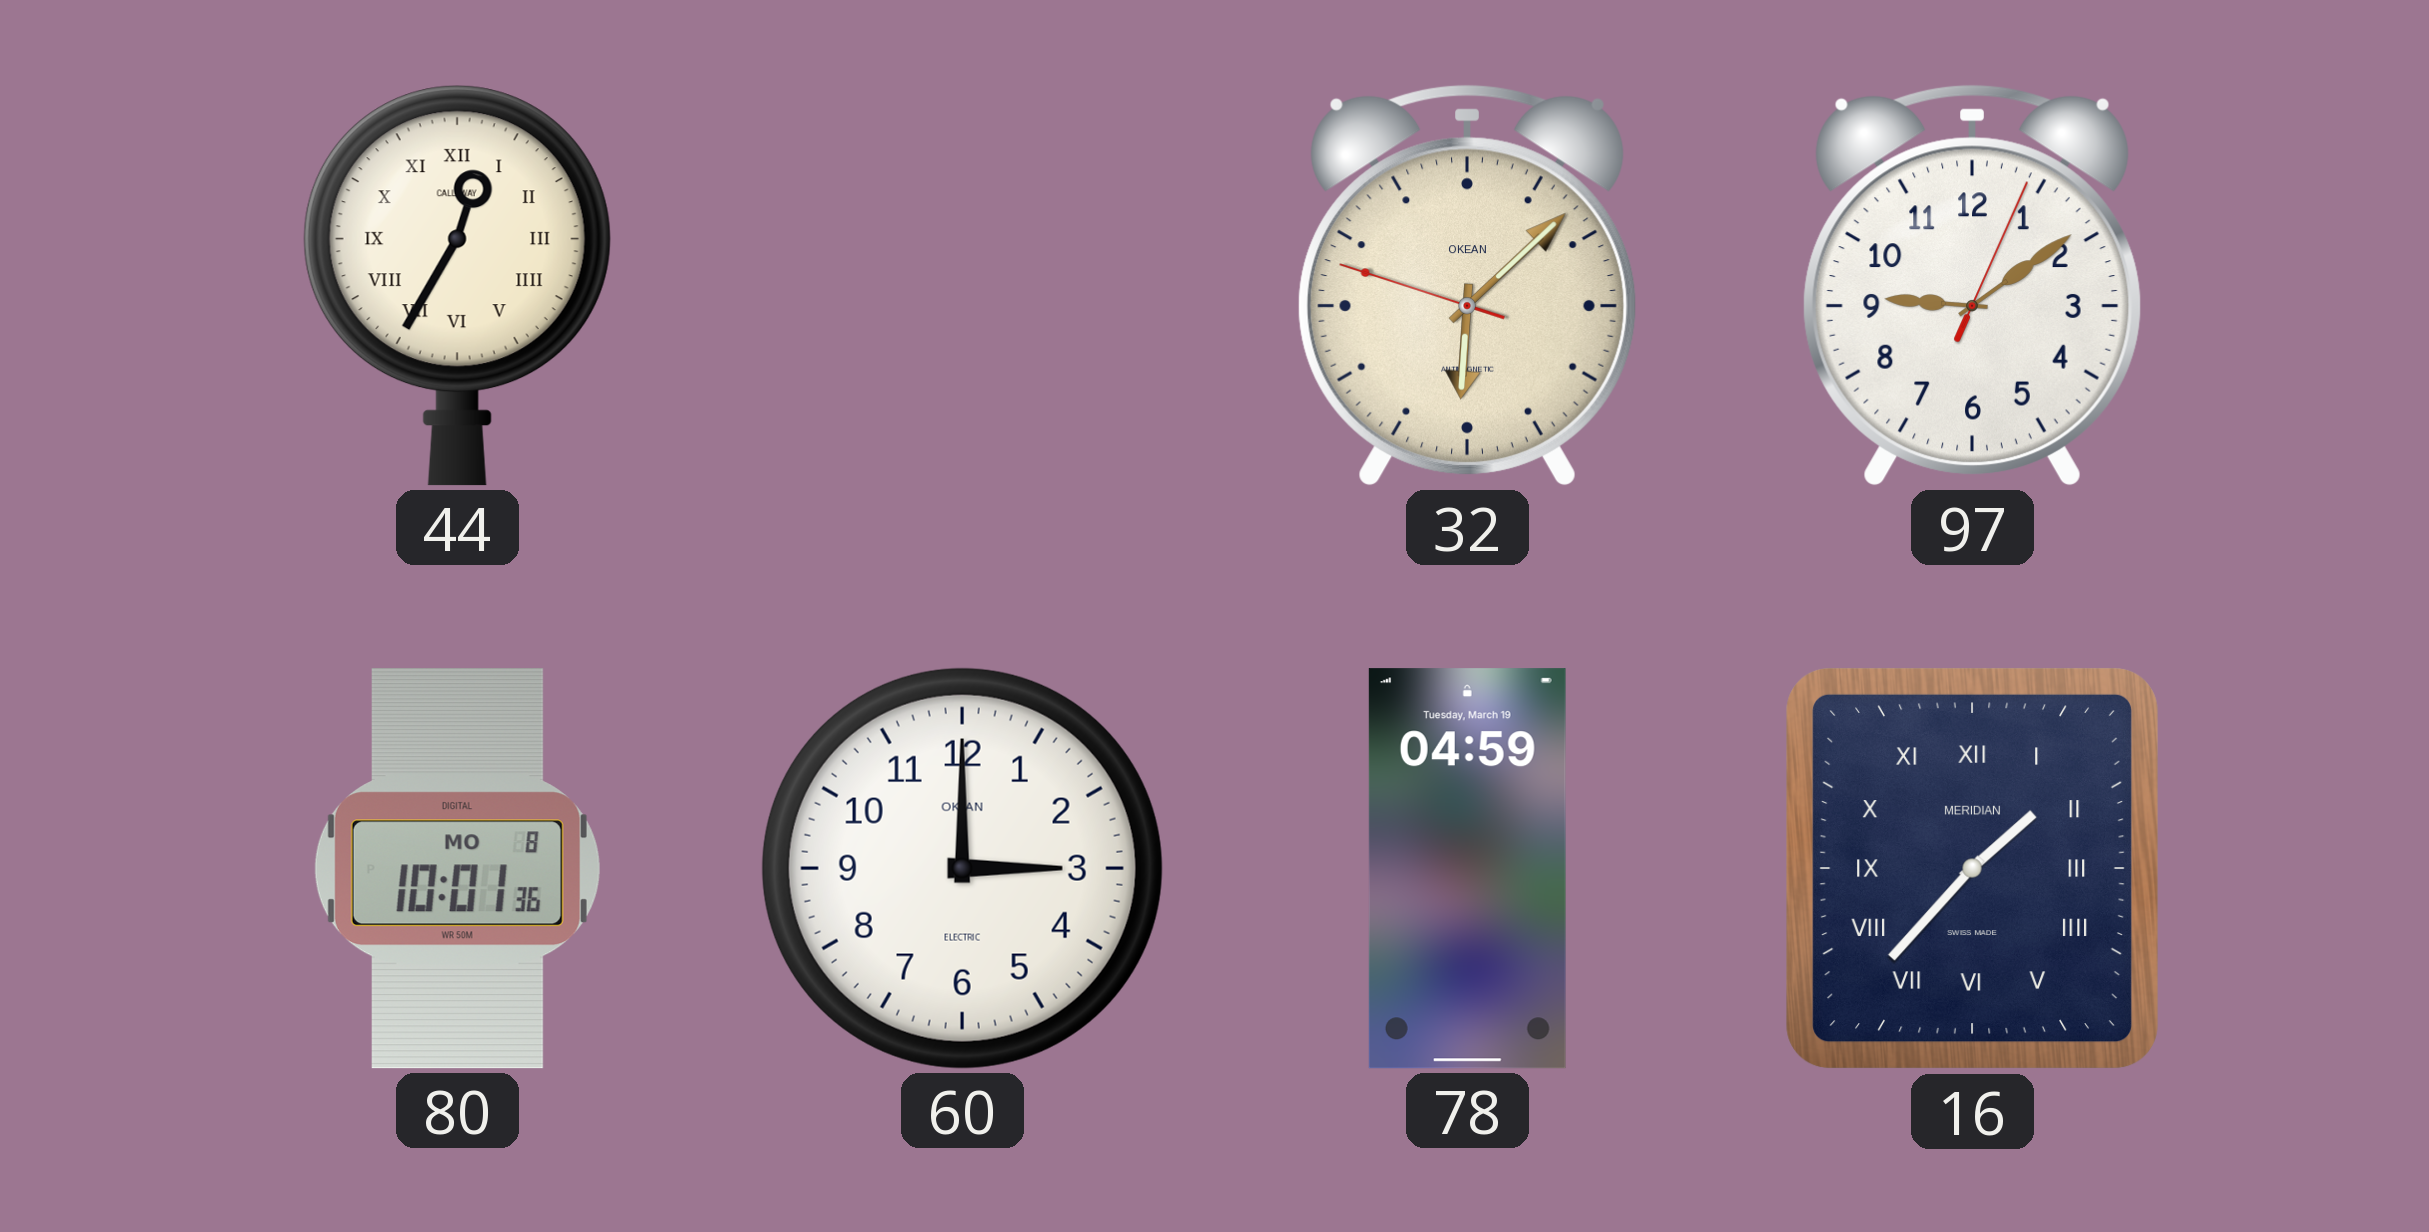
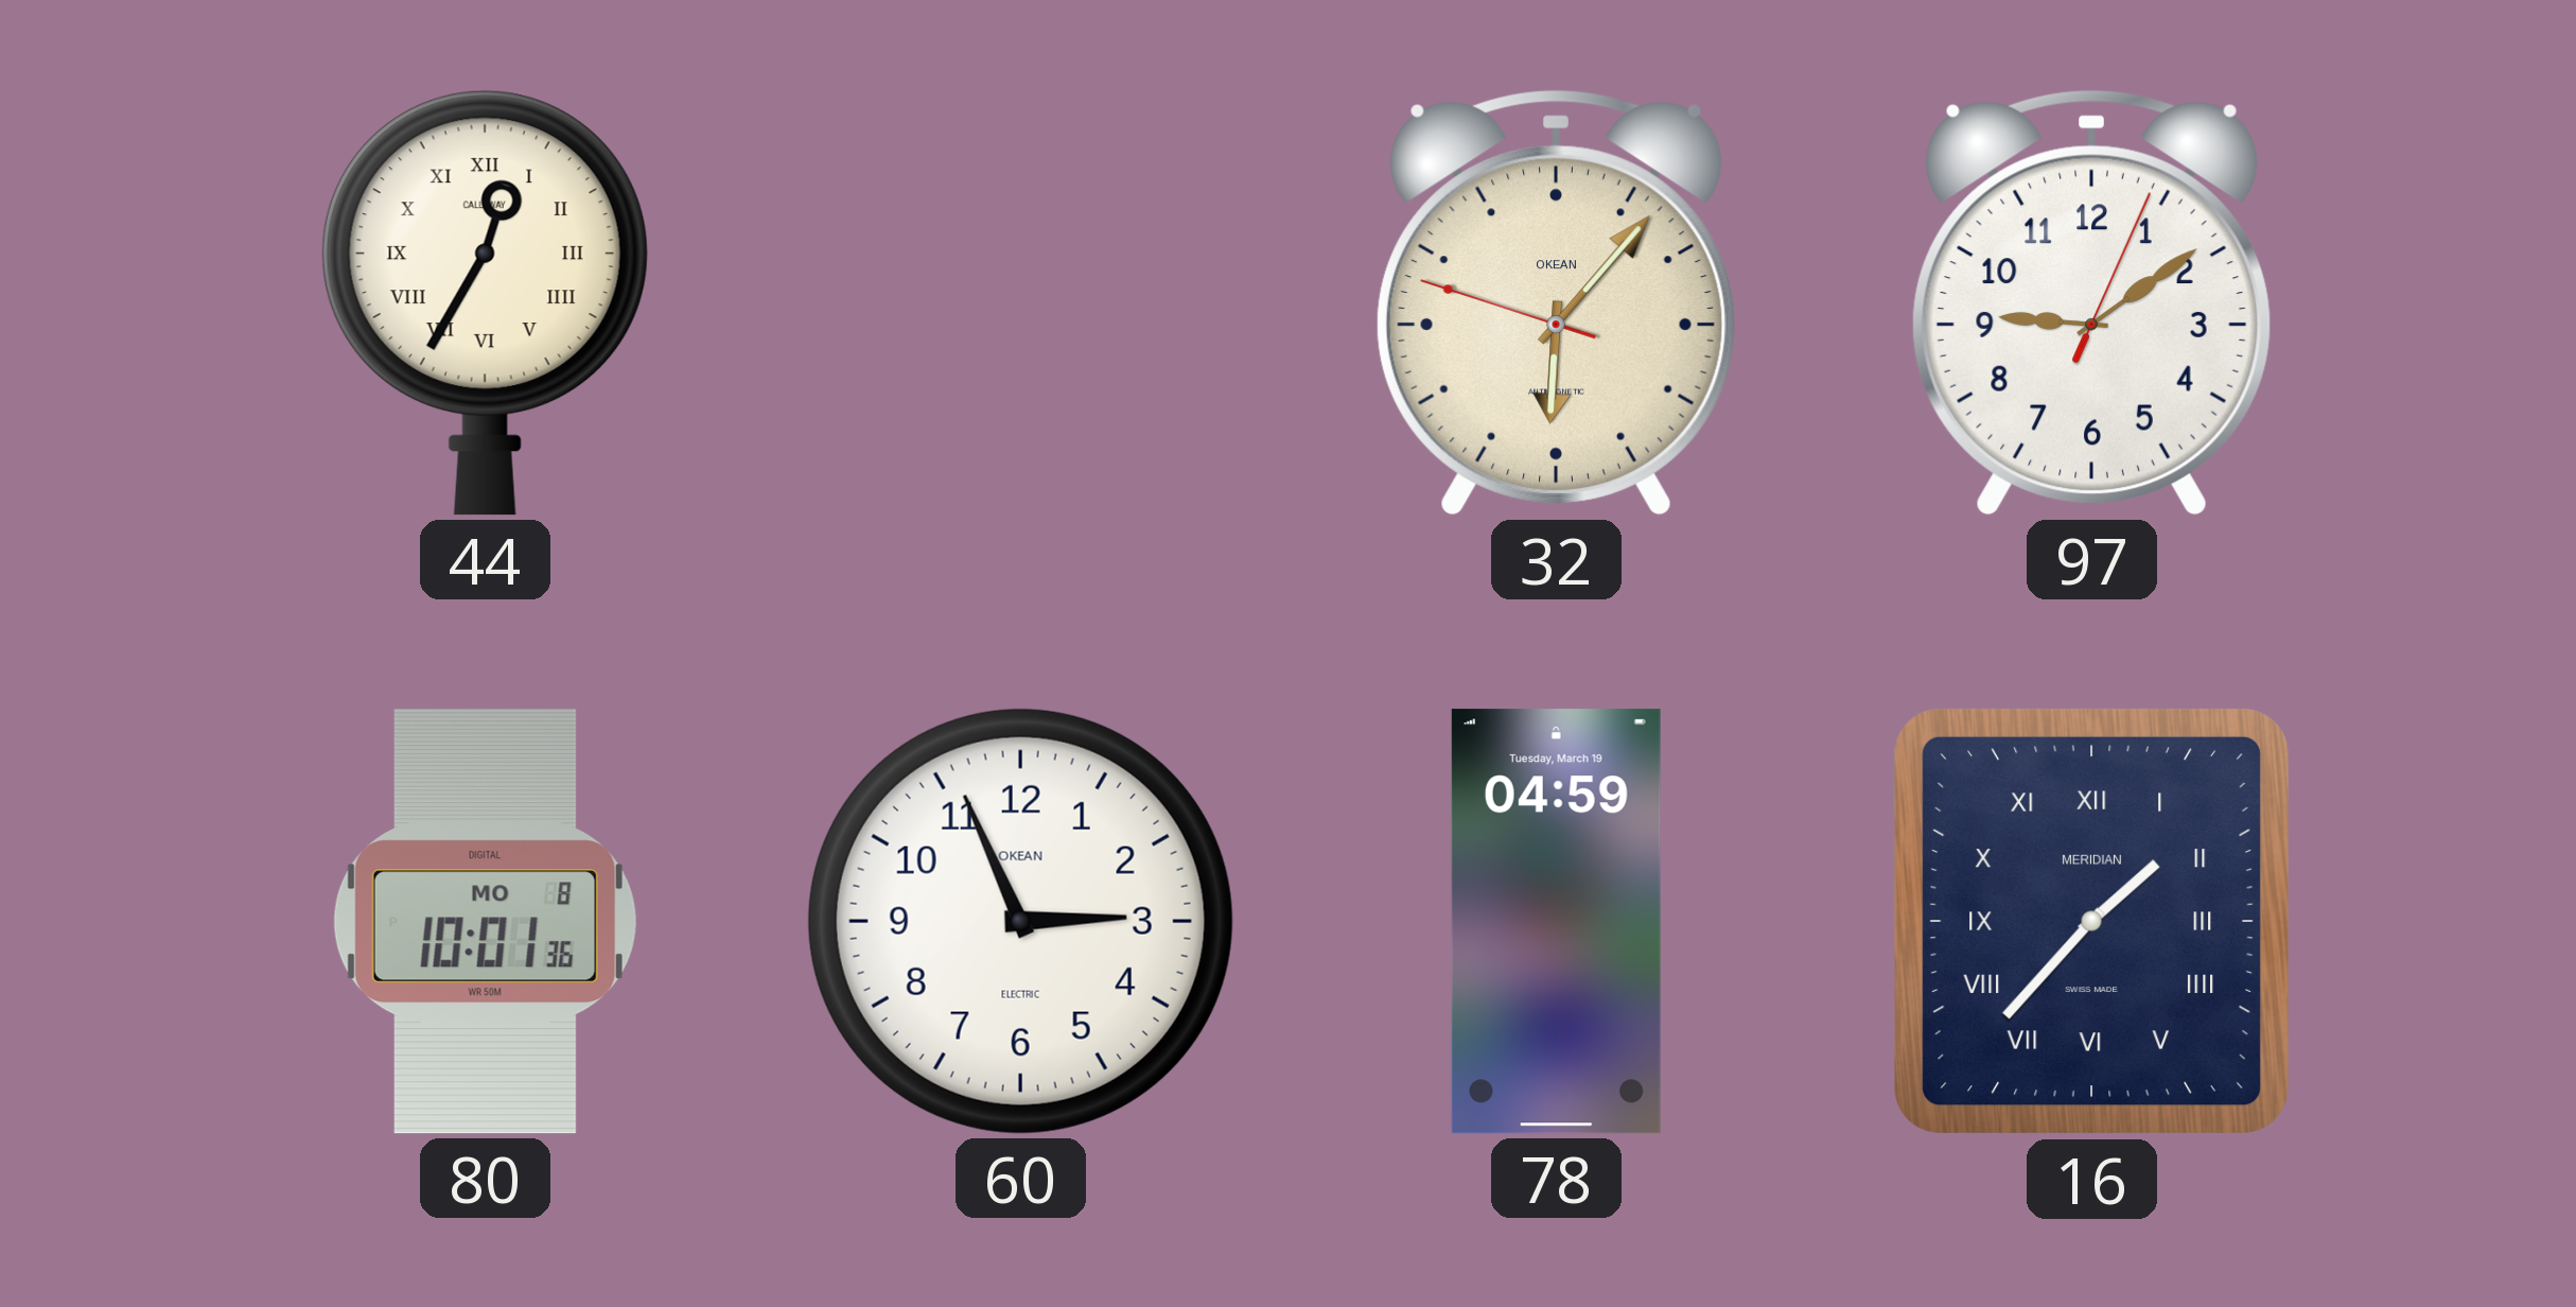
32: 6:07 -> 6:06
60: 3:00 -> 2:56
